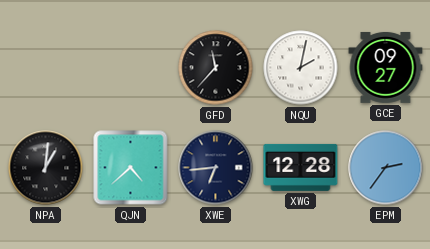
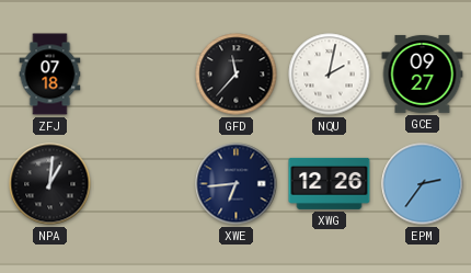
ZFJ: none -> 07:18
QJN: 4:38 -> none
XWG: 12:28 -> 12:26
